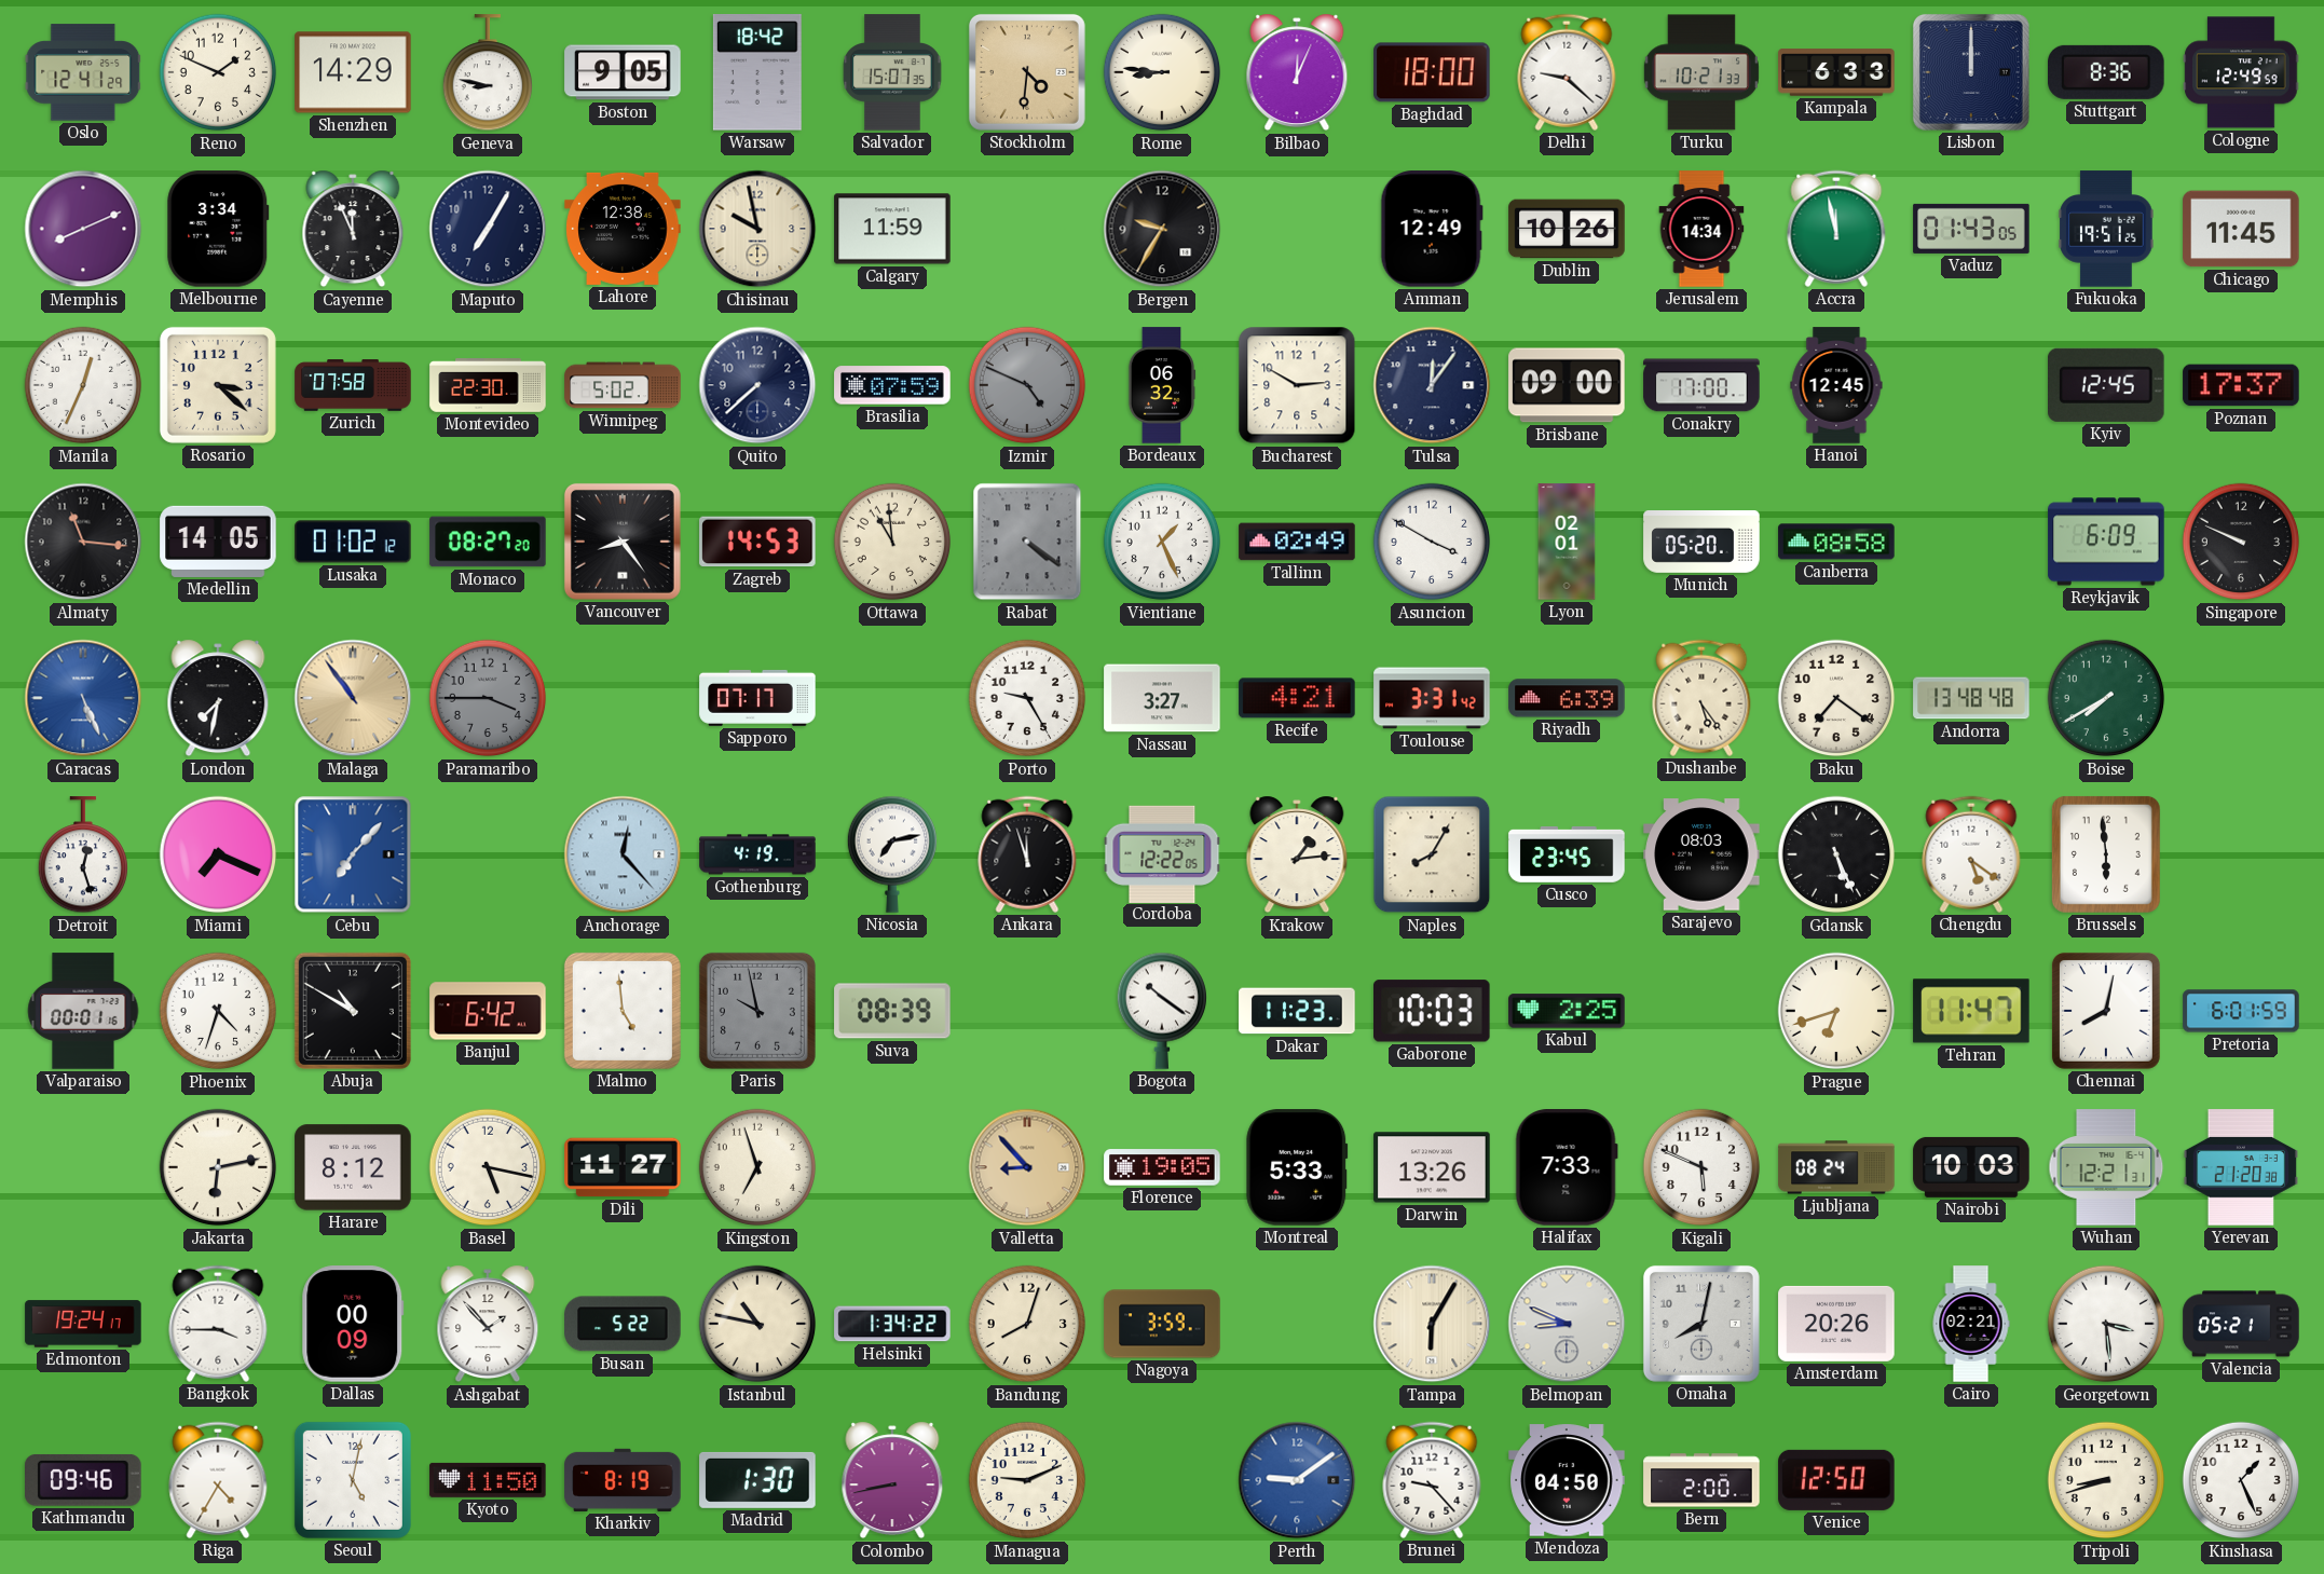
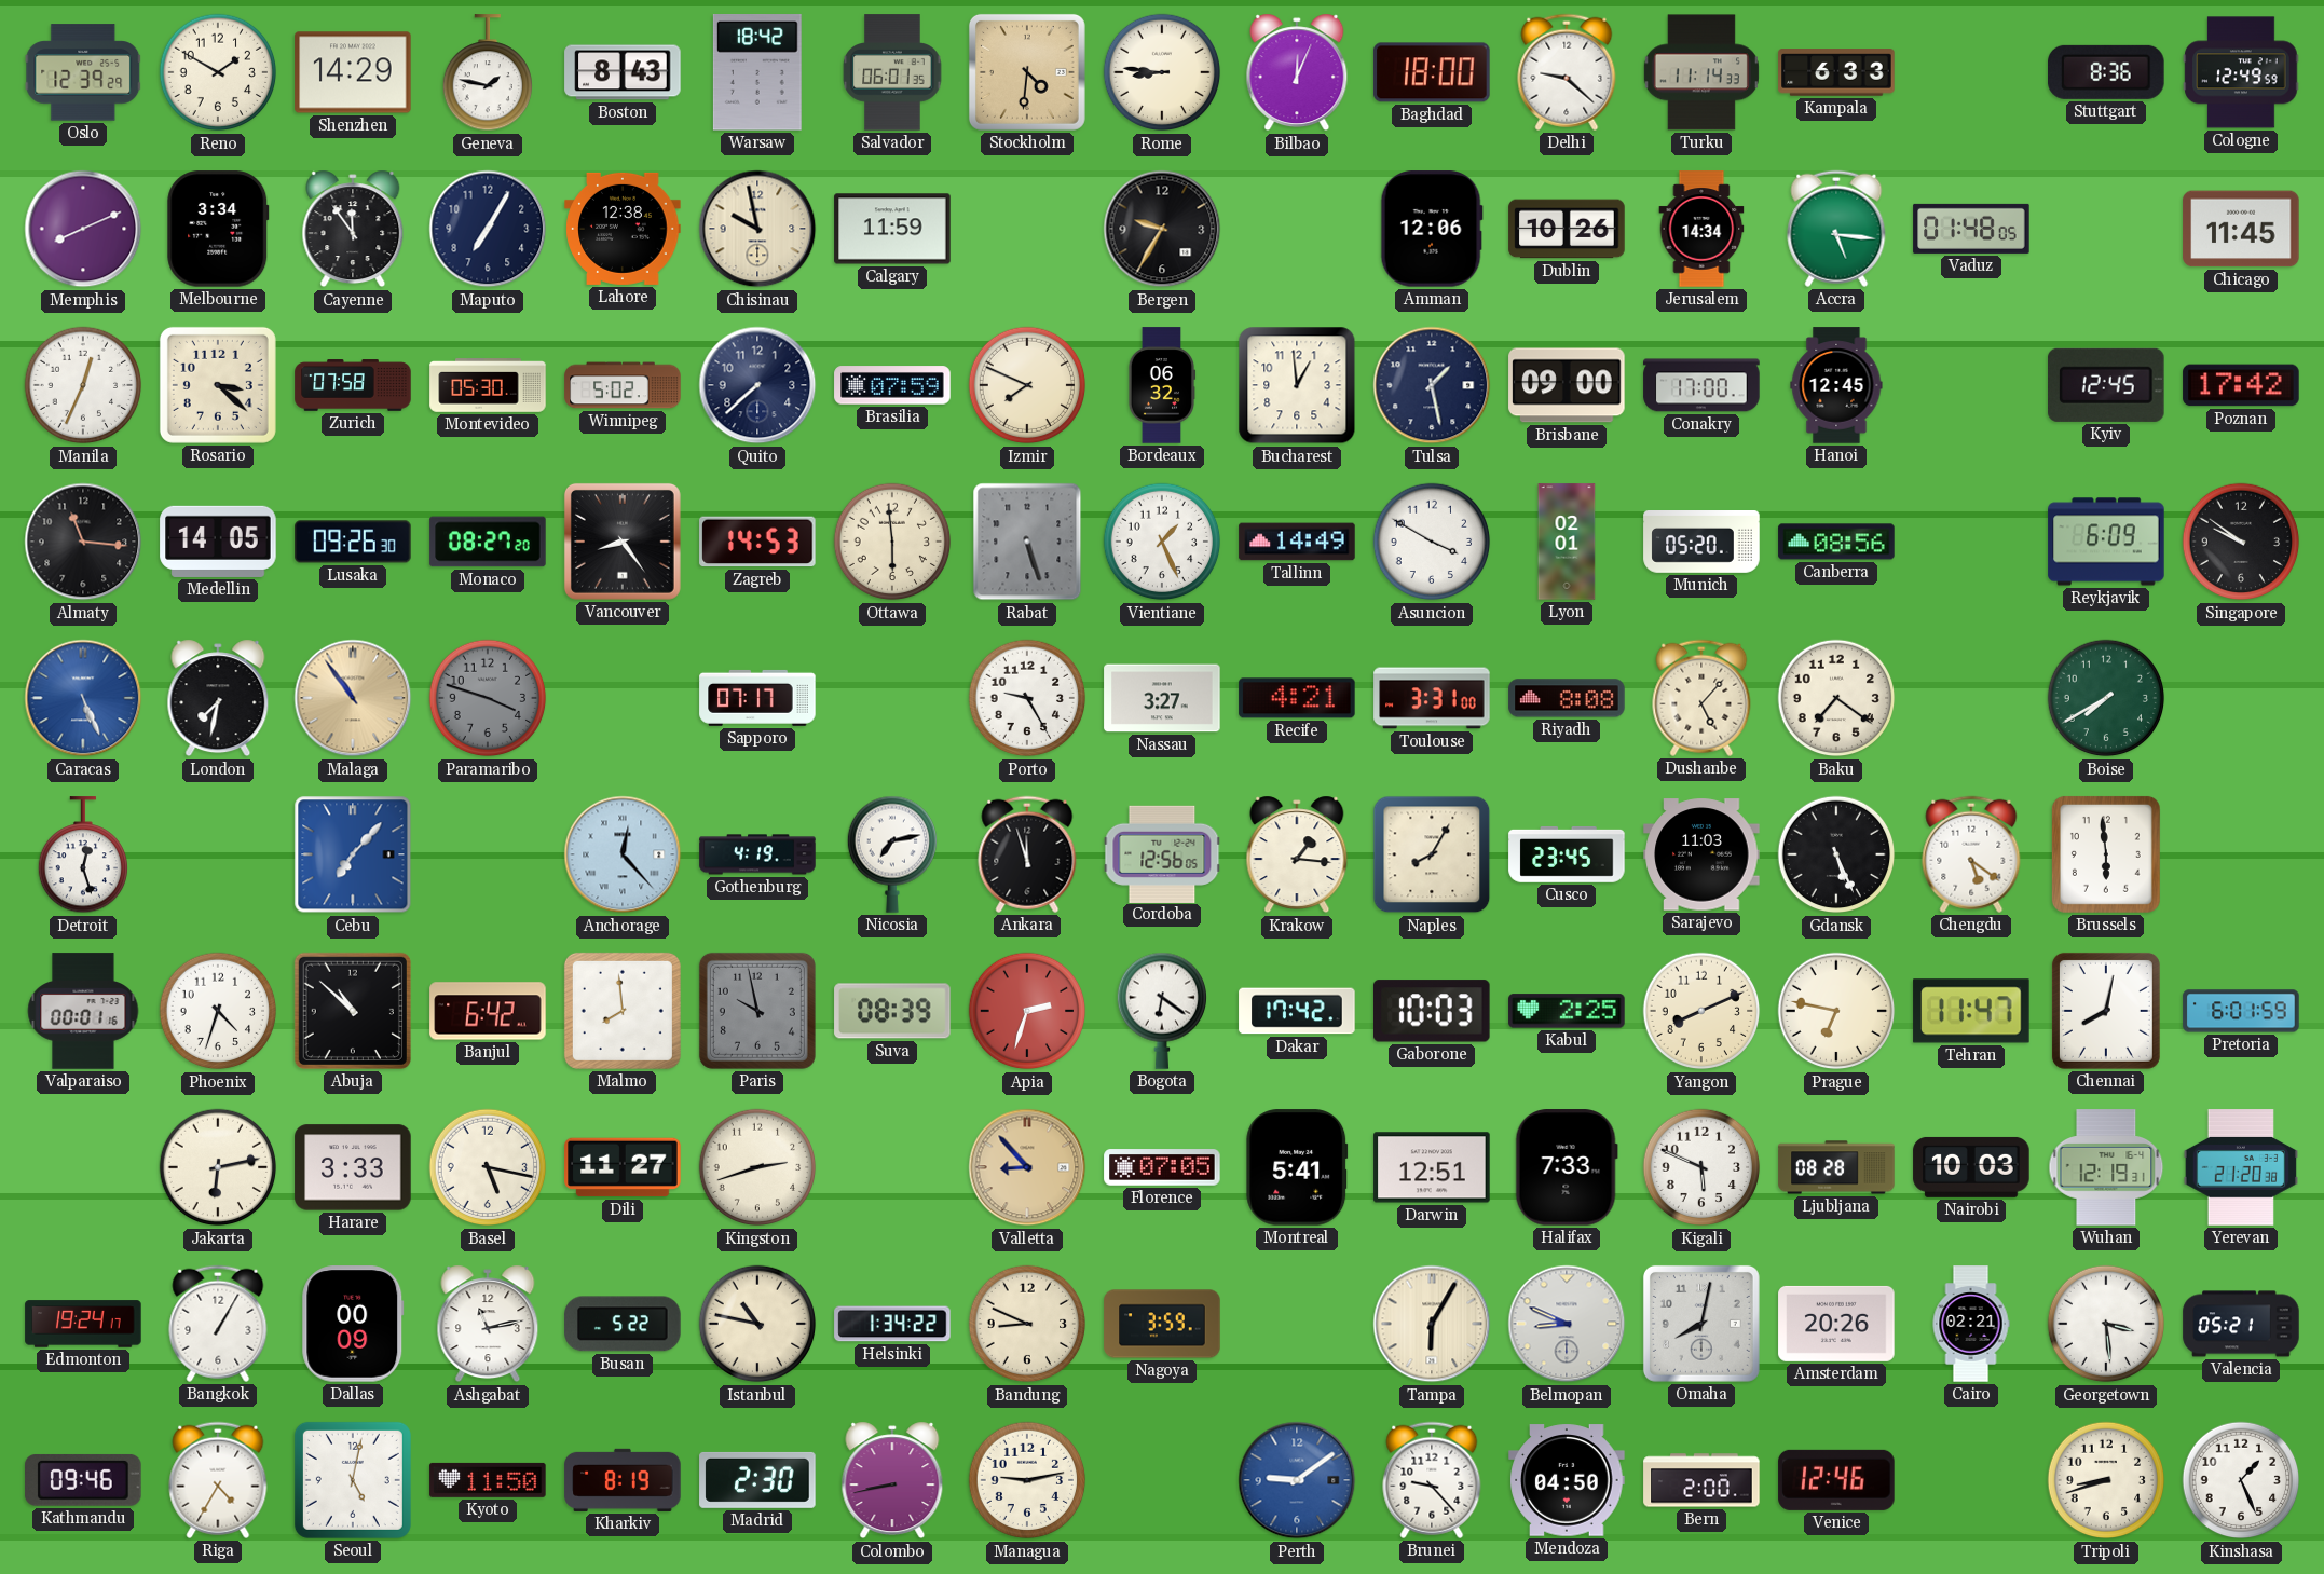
Oslo: 12:41 -> 12:39
Reno: 1:49 -> 1:50
Geneva: 8:47 -> 1:47
Boston: 9:05 -> 8:43
Salvador: 15:07 -> 06:01
Turku: 10:21 -> 11:14
Lisbon: 12:00 -> none
Cayenne: 11:56 -> 11:54
Amman: 12:49 -> 12:06
Accra: 11:58 -> 5:16
Vaduz: 01:43 -> 01:48
Fukuoka: 19:51 -> none
Montevideo: 22:30 -> 05:30
Izmir: 4:49 -> 7:49
Izmir dial: grey -> cream
Bucharest: 2:50 -> 12:59
Tulsa: 12:06 -> 1:28
Poznan: 17:37 -> 17:42
Lusaka: 01:02 -> 09:26
Ottawa: 10:59 -> 5:59
Rabat: 4:21 -> 5:27
Tallinn: 02:49 -> 14:49
Canberra: 08:58 -> 08:56
Singapore: 9:49 -> 9:51
Paramaribo: 3:45 -> 3:48
Toulouse: 3:31:42 -> 3:31:00
Riyadh: 6:39 -> 8:08
Dushanbe: 5:24 -> 5:07
Andorra: 13:48 -> none
Miami: 7:19 -> none
Cordoba: 12:22 -> 12:56
Krakow: 1:14 -> 1:16
Sarajevo: 08:03 -> 11:03
Abuja: 10:50 -> 10:52
Malmo: 4:59 -> 7:59
Apia: none -> 2:33
Bogota: 10:21 -> 6:21
Dakar: 11:23 -> 17:42
Yangon: none -> 8:11
Prague: 6:42 -> 6:47
Harare: 8:12 -> 3:33
Kingston: 6:57 -> 2:42
Florence: 19:05 -> 07:05
Montreal: 5:33 -> 5:41
Darwin: 13:26 -> 12:51
Ljubljana: 08:24 -> 08:28
Wuhan: 12:21 -> 12:19
Bangkok: 3:45 -> 1:05
Ashgabat: 1:53 -> 11:13
Bandung: 8:03 -> 8:49
Madrid: 1:30 -> 2:30
Managua: 9:11 -> 9:13
Venice: 12:50 -> 12:46
